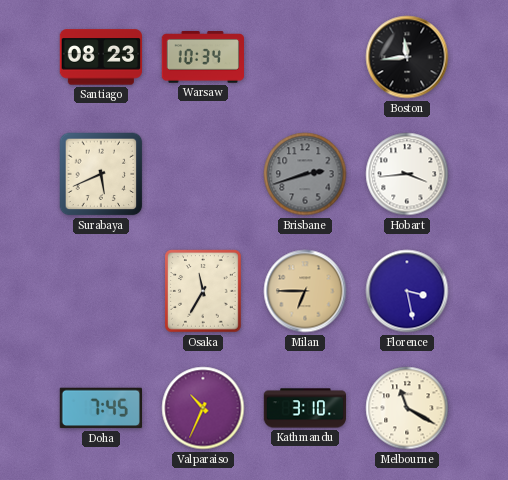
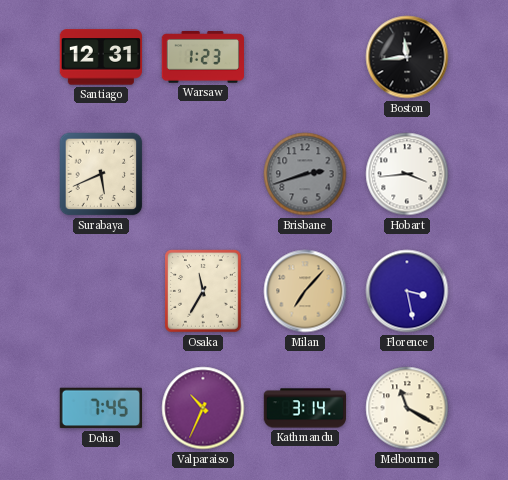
Santiago: 08:23 -> 12:31
Warsaw: 10:34 -> 1:23
Milan: 6:45 -> 7:07
Kathmandu: 3:10 -> 3:14
